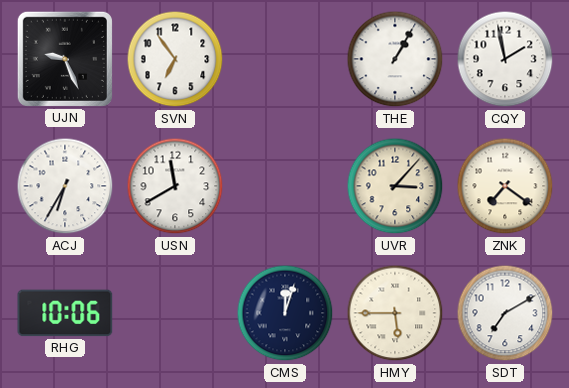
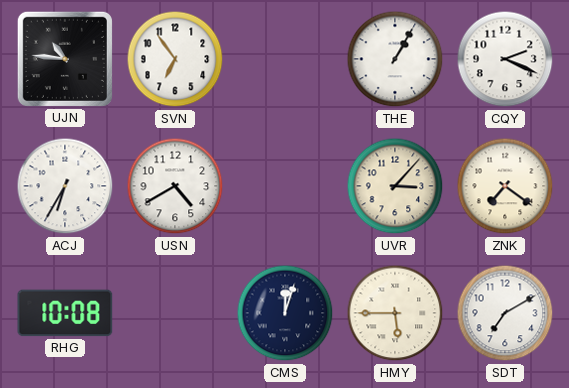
UJN: 9:26 -> 10:46
CQY: 1:58 -> 2:19
USN: 11:40 -> 4:40
RHG: 10:06 -> 10:08
